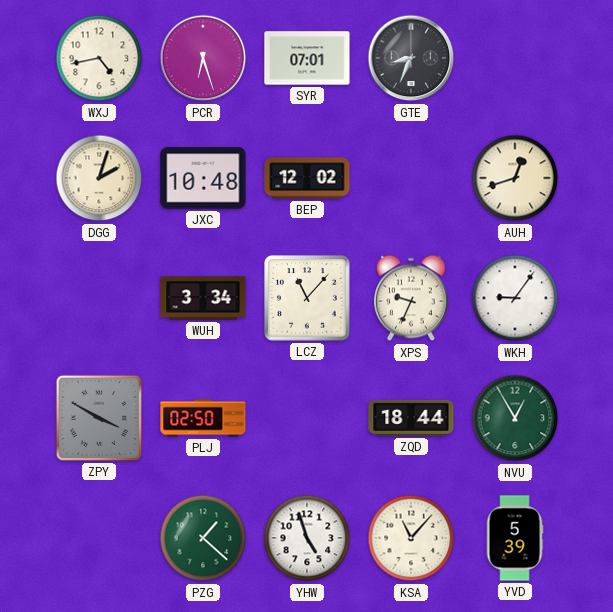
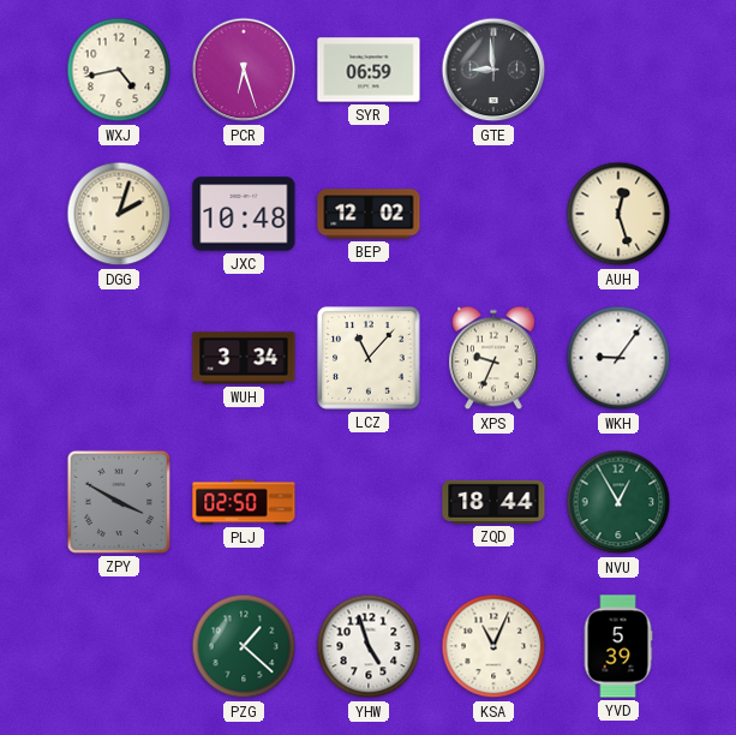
SYR: 07:01 -> 06:59
GTE: 8:34 -> 8:59
AUH: 12:42 -> 12:27
KSA: 11:07 -> 11:04
